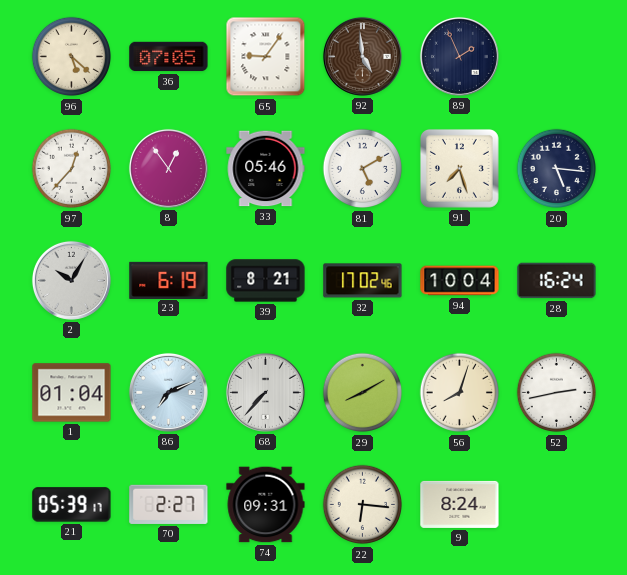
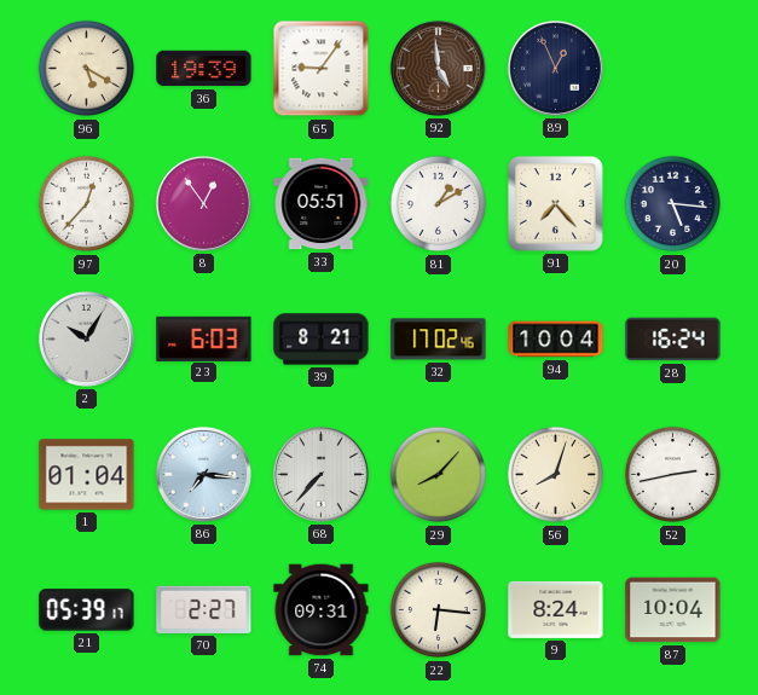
96: 5:22 -> 5:20
36: 07:05 -> 19:39
89: 1:56 -> 12:56
33: 05:46 -> 05:51
81: 5:10 -> 1:10
91: 7:27 -> 7:23
23: 6:19 -> 6:03
86: 7:11 -> 7:16
29: 8:10 -> 8:07
87: none -> 10:04
